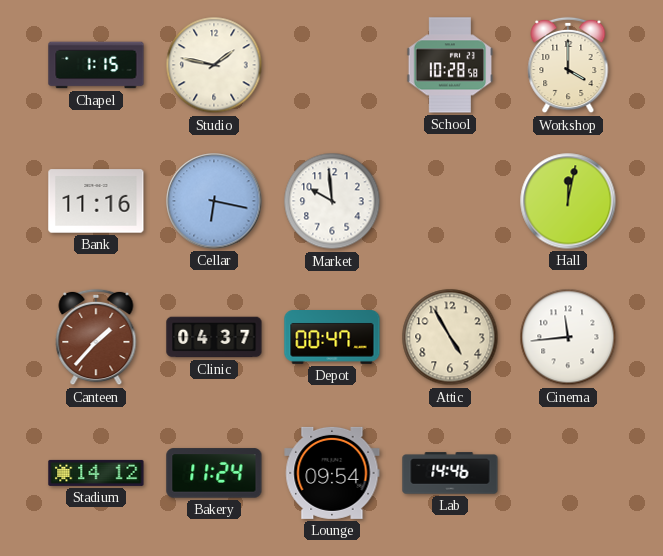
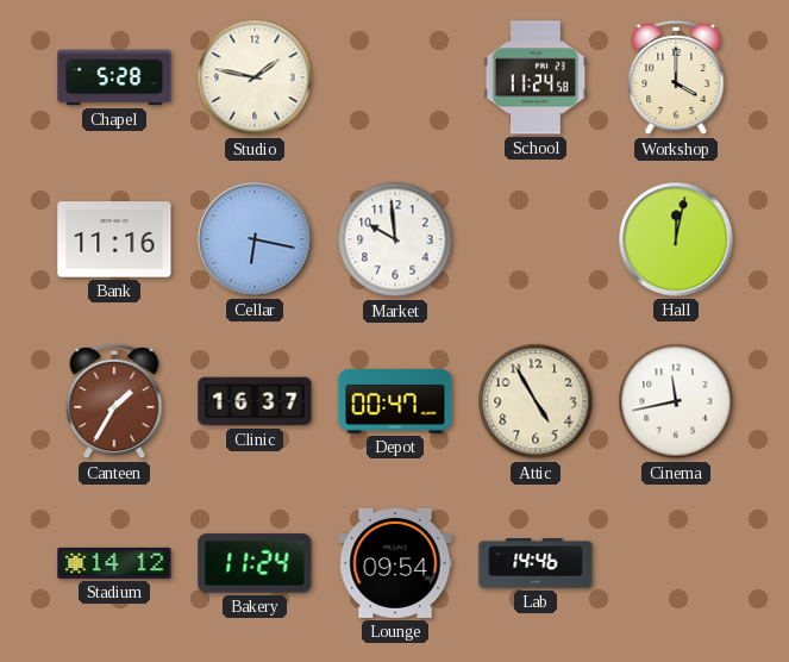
Chapel: 1:15 -> 5:28
School: 10:28 -> 11:24
Canteen: 1:37 -> 1:35
Clinic: 04:37 -> 16:37
Cinema: 11:44 -> 11:43
